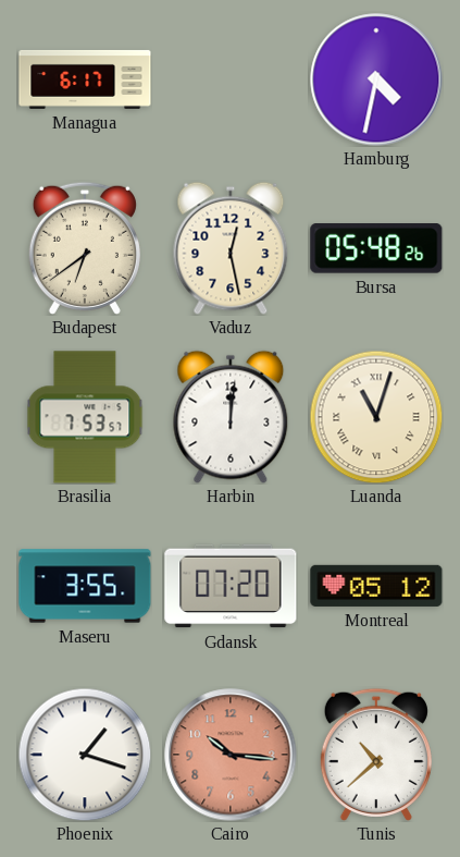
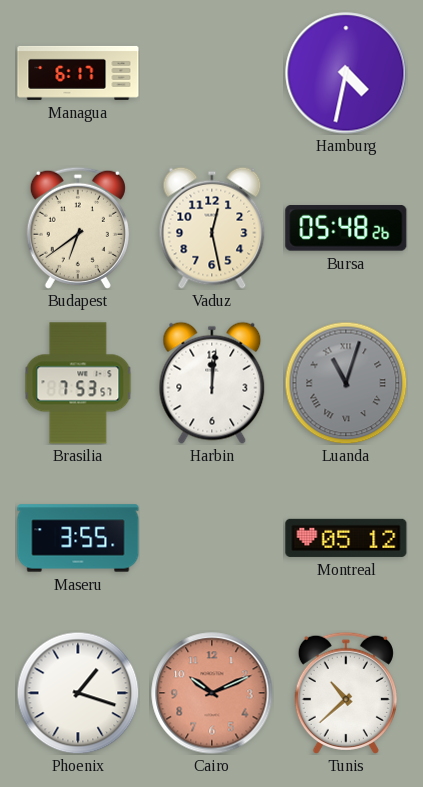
Luanda dial: cream -> grey
Gdansk: 07:20 -> none
Cairo: 10:16 -> 10:11
